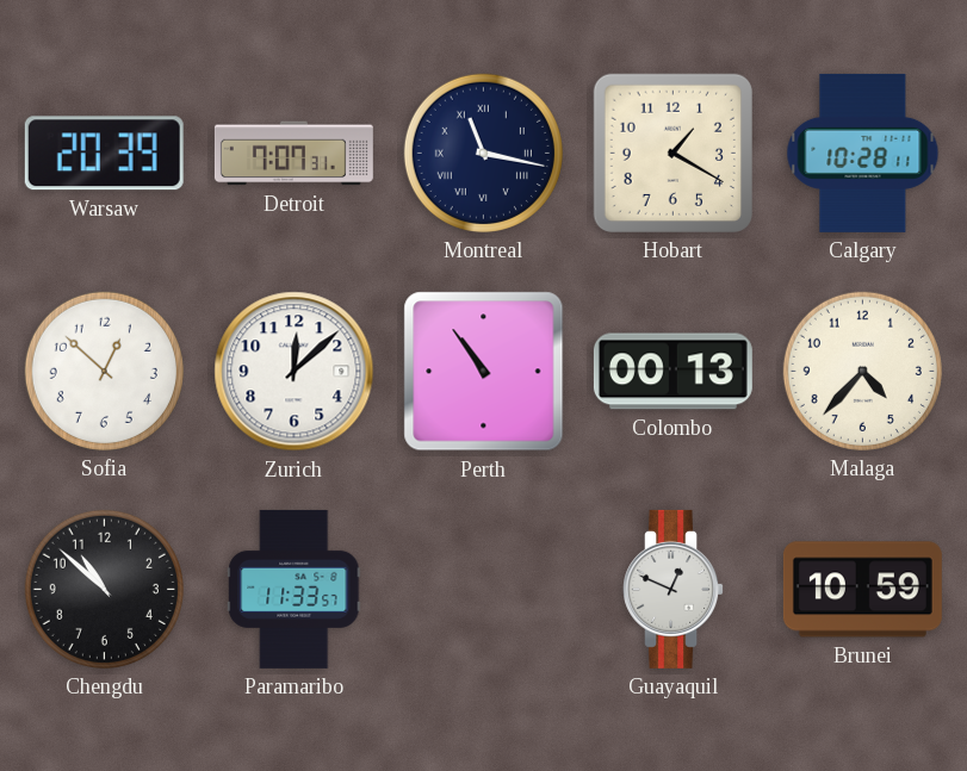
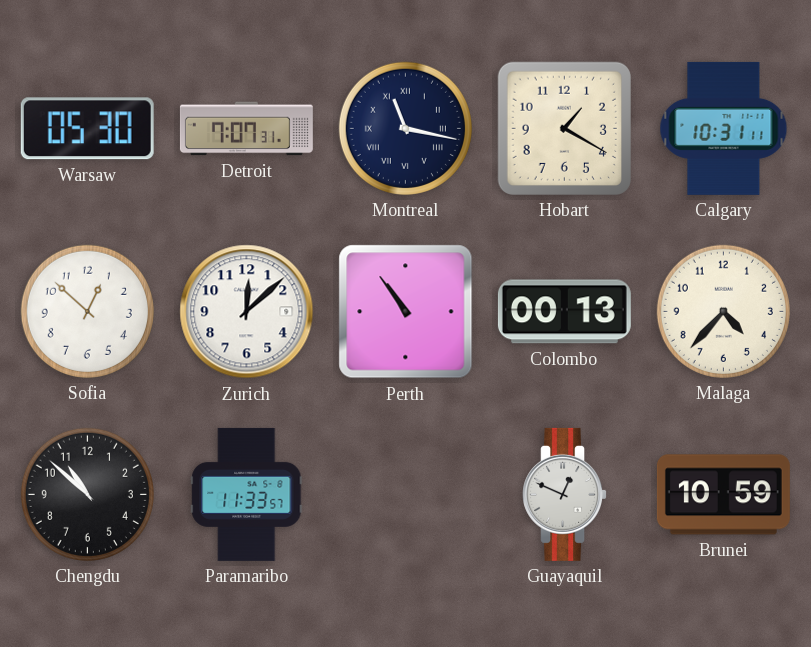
Warsaw: 20:39 -> 05:30
Calgary: 10:28 -> 10:31
